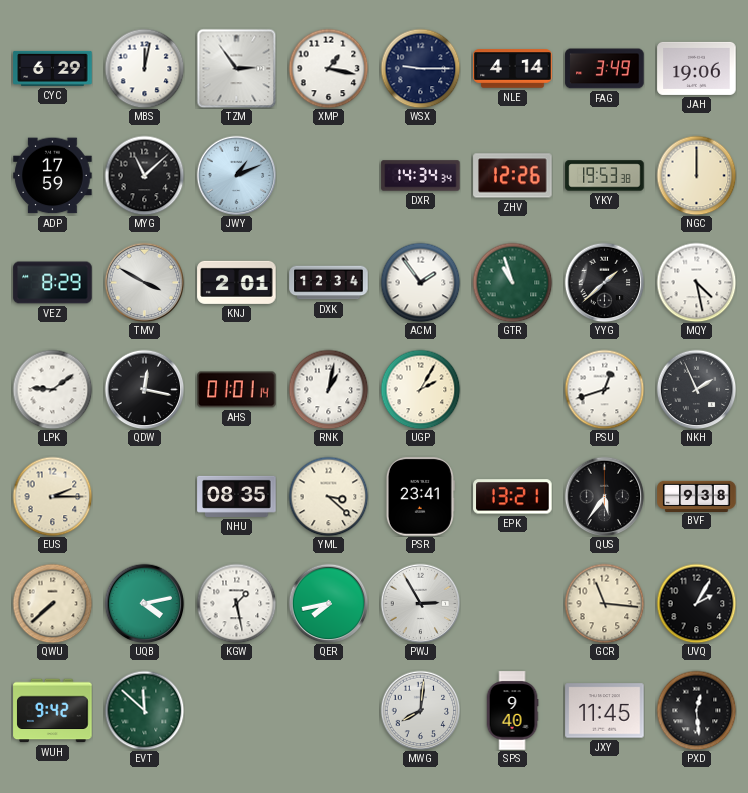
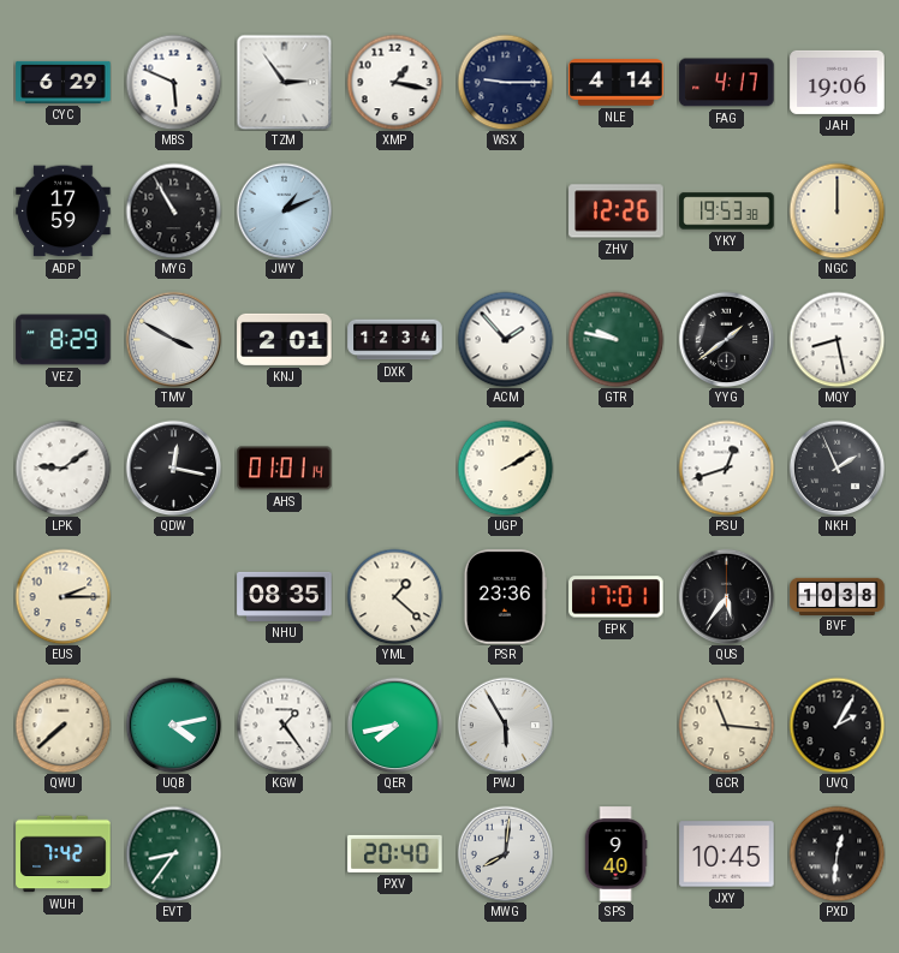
MBS: 12:02 -> 5:49
FAG: 3:49 -> 4:17
MYG: 11:08 -> 10:55
DXR: 14:34 -> none
ACM: 1:54 -> 1:53
GTR: 10:57 -> 9:47
YYG: 1:38 -> 1:39
MQY: 4:28 -> 8:28
RNK: 1:02 -> none
UGP: 2:05 -> 2:10
YML: 3:22 -> 1:22
PSR: 23:41 -> 23:36
EPK: 13:21 -> 17:01
BVF: 9:38 -> 10:38
KGW: 1:28 -> 1:24
PWJ: 2:55 -> 5:55
WUH: 9:42 -> 7:42
EVT: 11:52 -> 8:36
PXV: none -> 20:40
JXY: 11:45 -> 10:45
PXD: 12:29 -> 12:31
